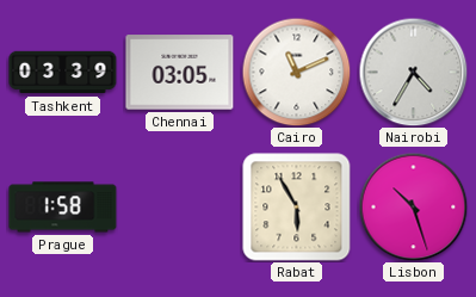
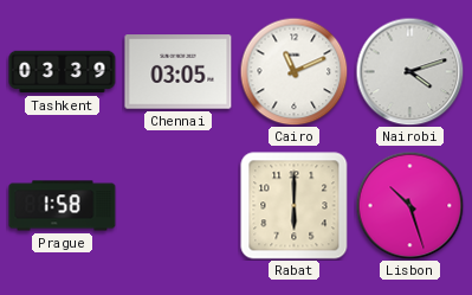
Nairobi: 4:35 -> 4:12
Rabat: 5:55 -> 6:00
